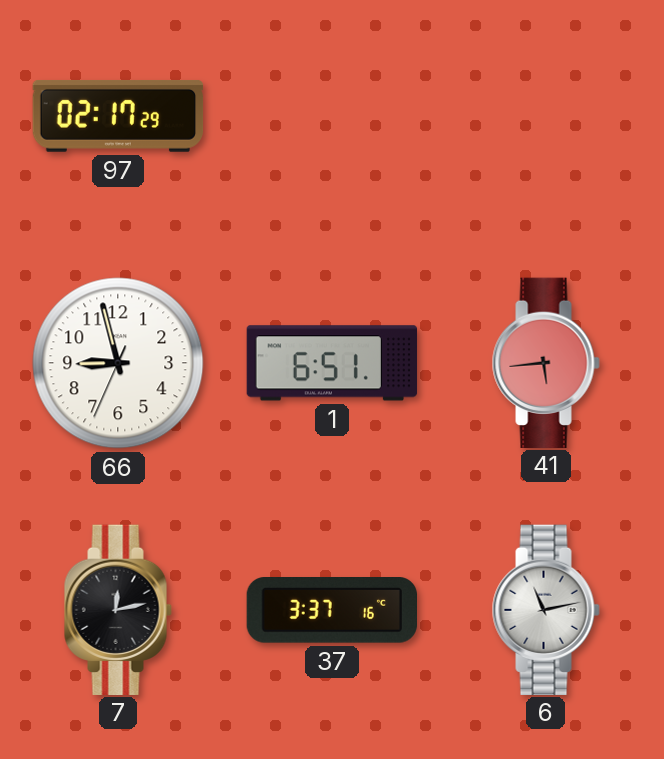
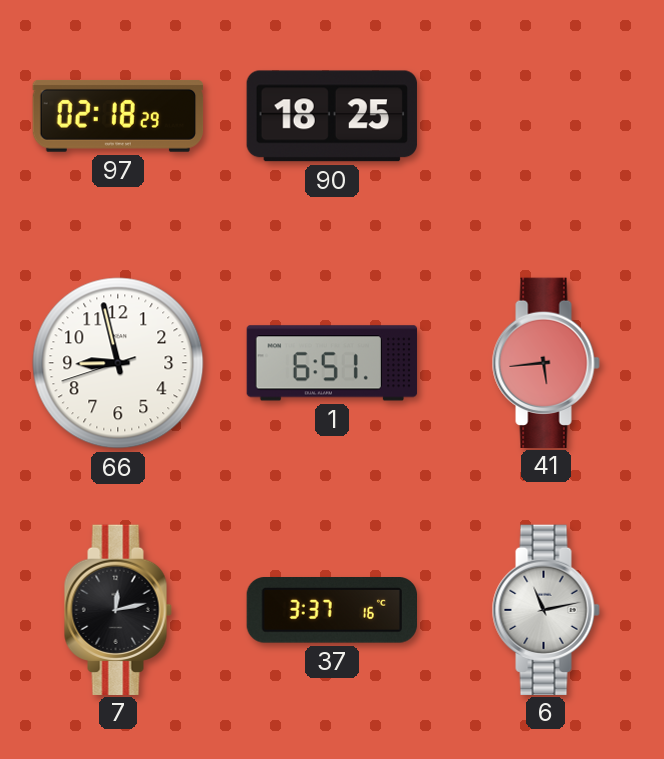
97: 02:17 -> 02:18
90: none -> 18:25
66: 8:57:34 -> 8:57:42
